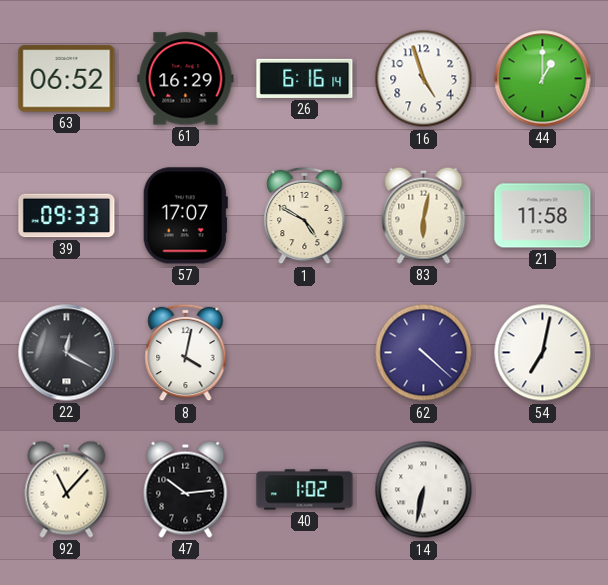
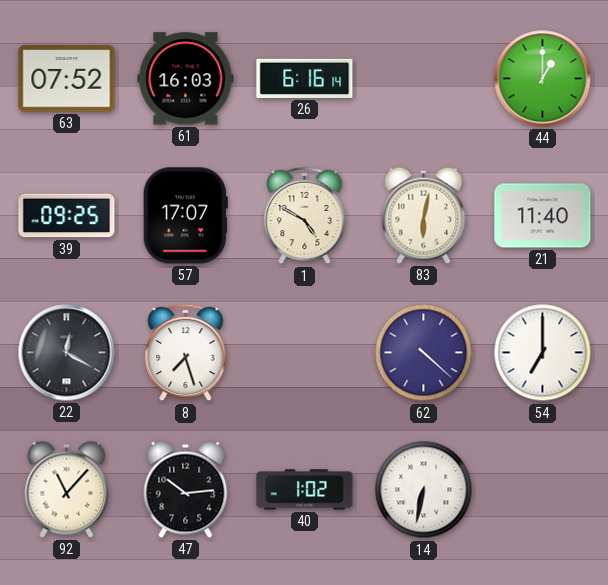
63: 06:52 -> 07:52
61: 16:29 -> 16:03
16: 4:57 -> none
39: 09:33 -> 09:25
21: 11:58 -> 11:40
8: 4:02 -> 7:27
54: 7:02 -> 7:00
